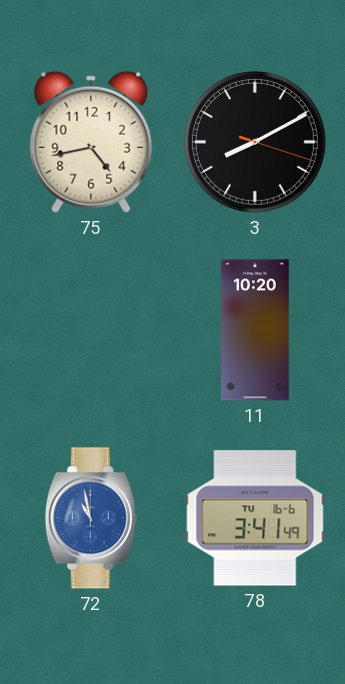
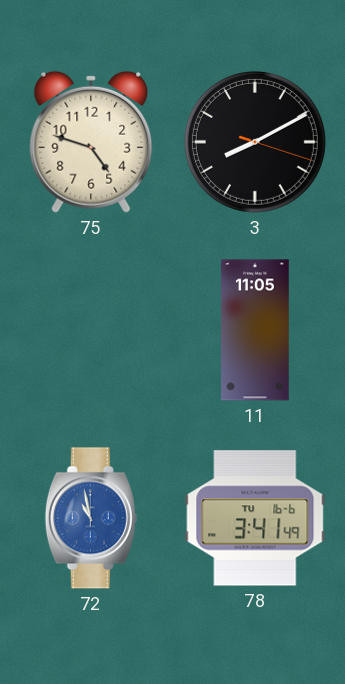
75: 4:43 -> 4:48
11: 10:20 -> 11:05
